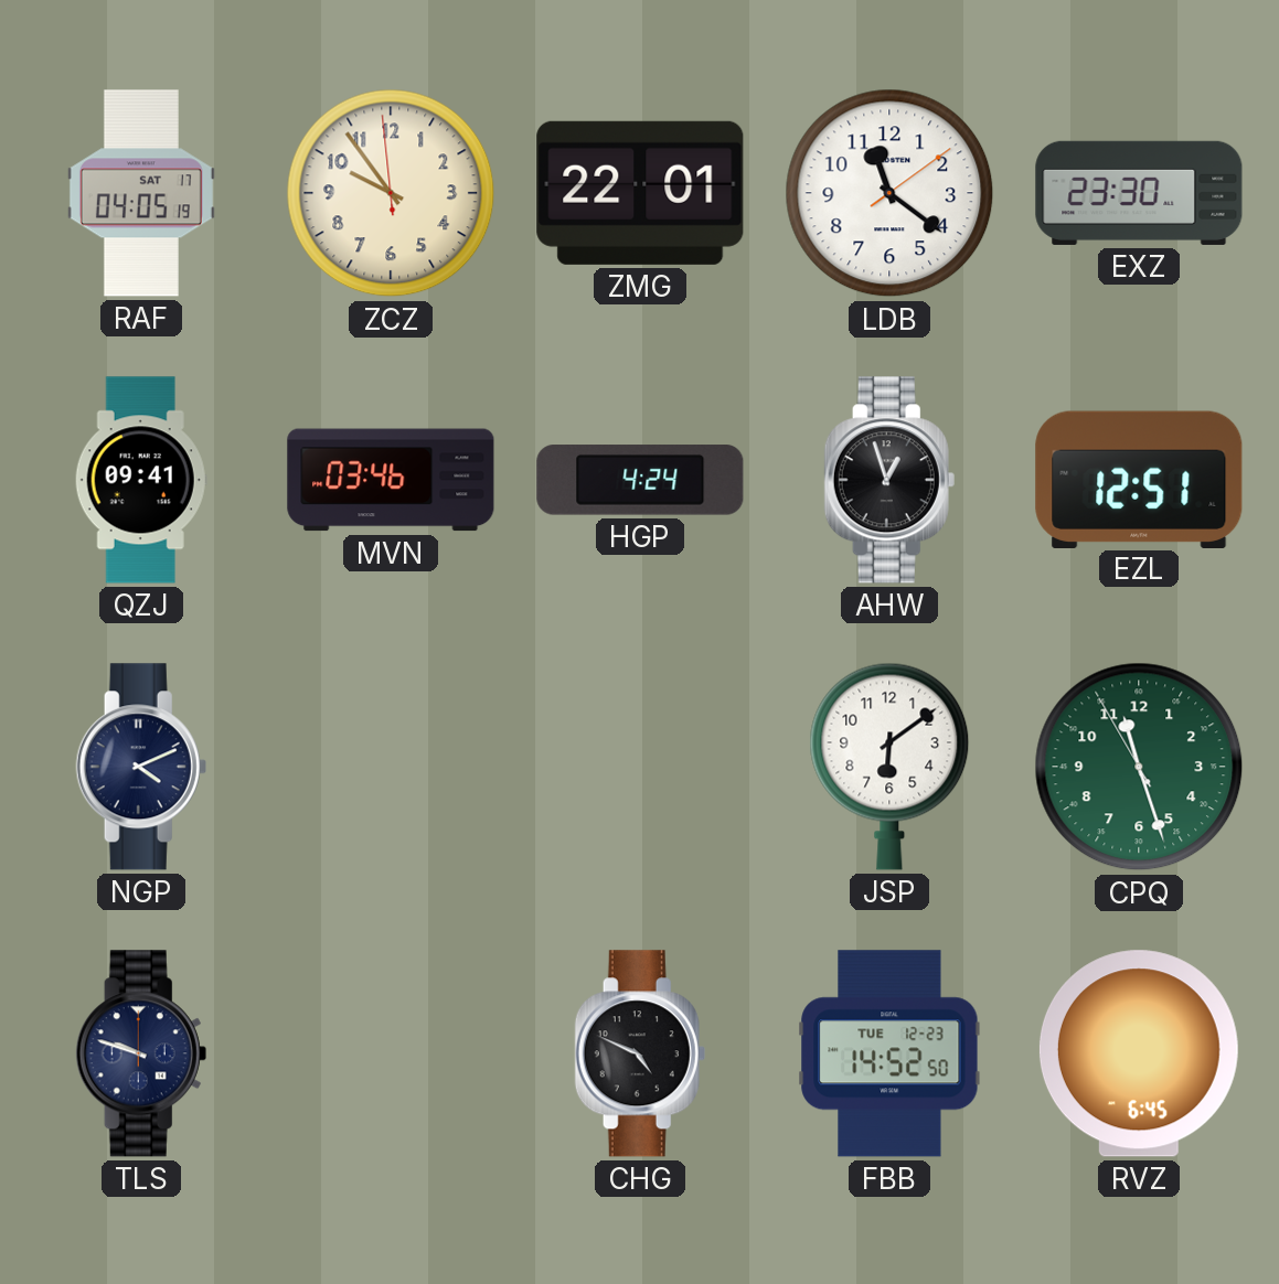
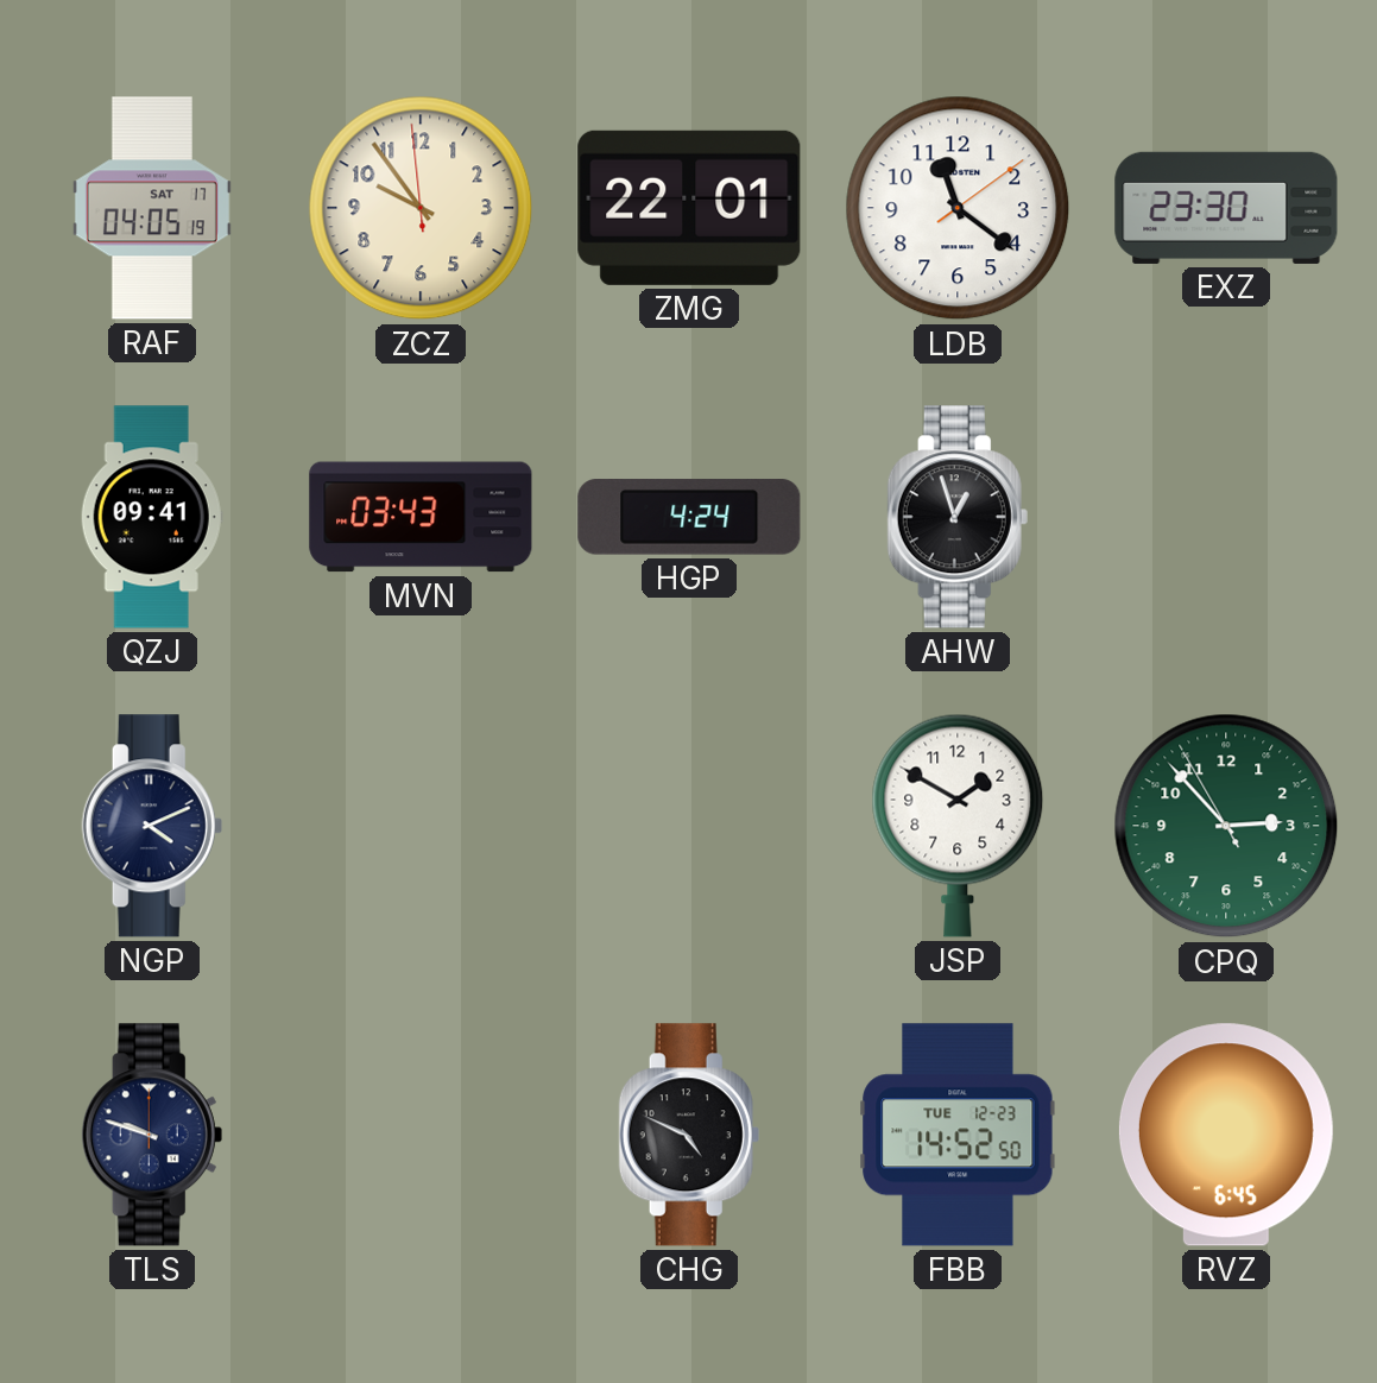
MVN: 03:46 -> 03:43
EZL: 12:51 -> none
JSP: 6:09 -> 1:50
CPQ: 11:26 -> 2:52
